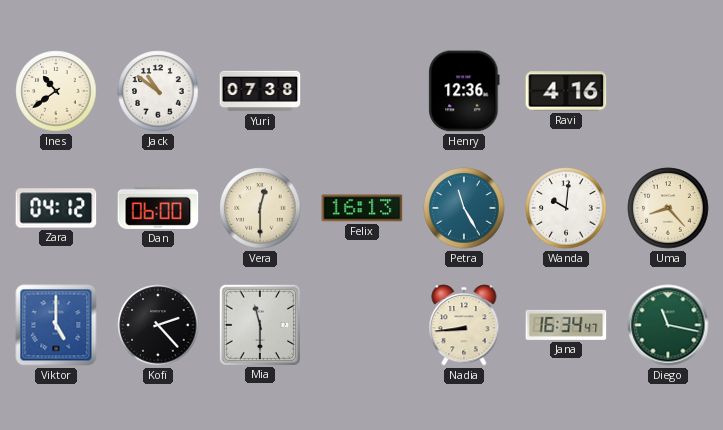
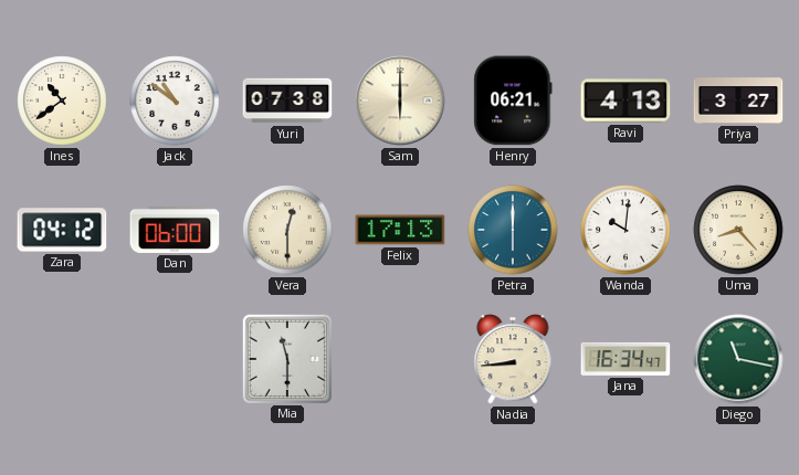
Sam: none -> 6:00
Henry: 12:36 -> 06:21
Ravi: 4:16 -> 4:13
Priya: none -> 3:27
Felix: 16:13 -> 17:13
Petra: 11:25 -> 6:00
Viktor: 5:00 -> none
Kofi: 2:23 -> none
